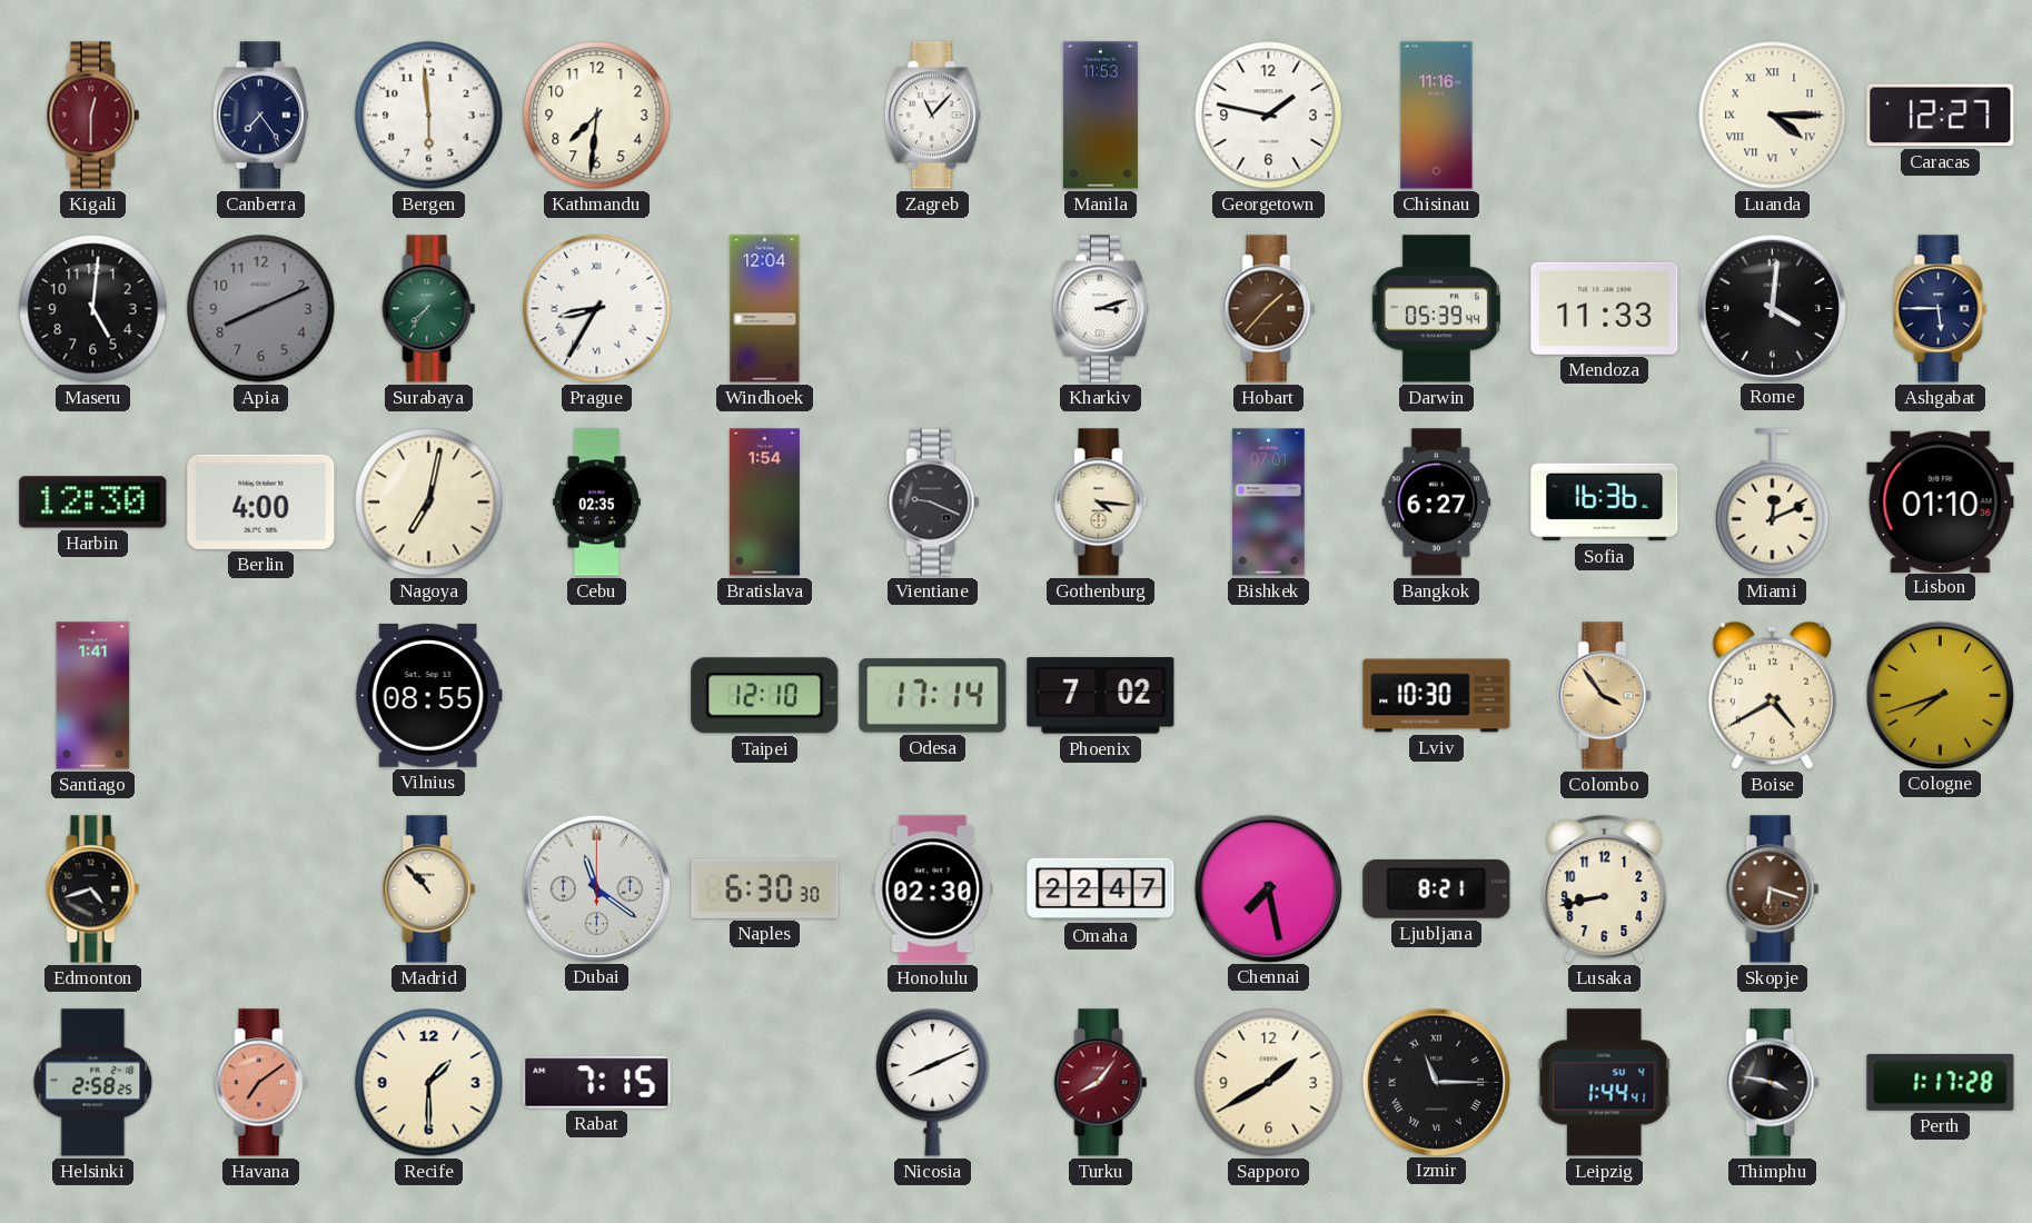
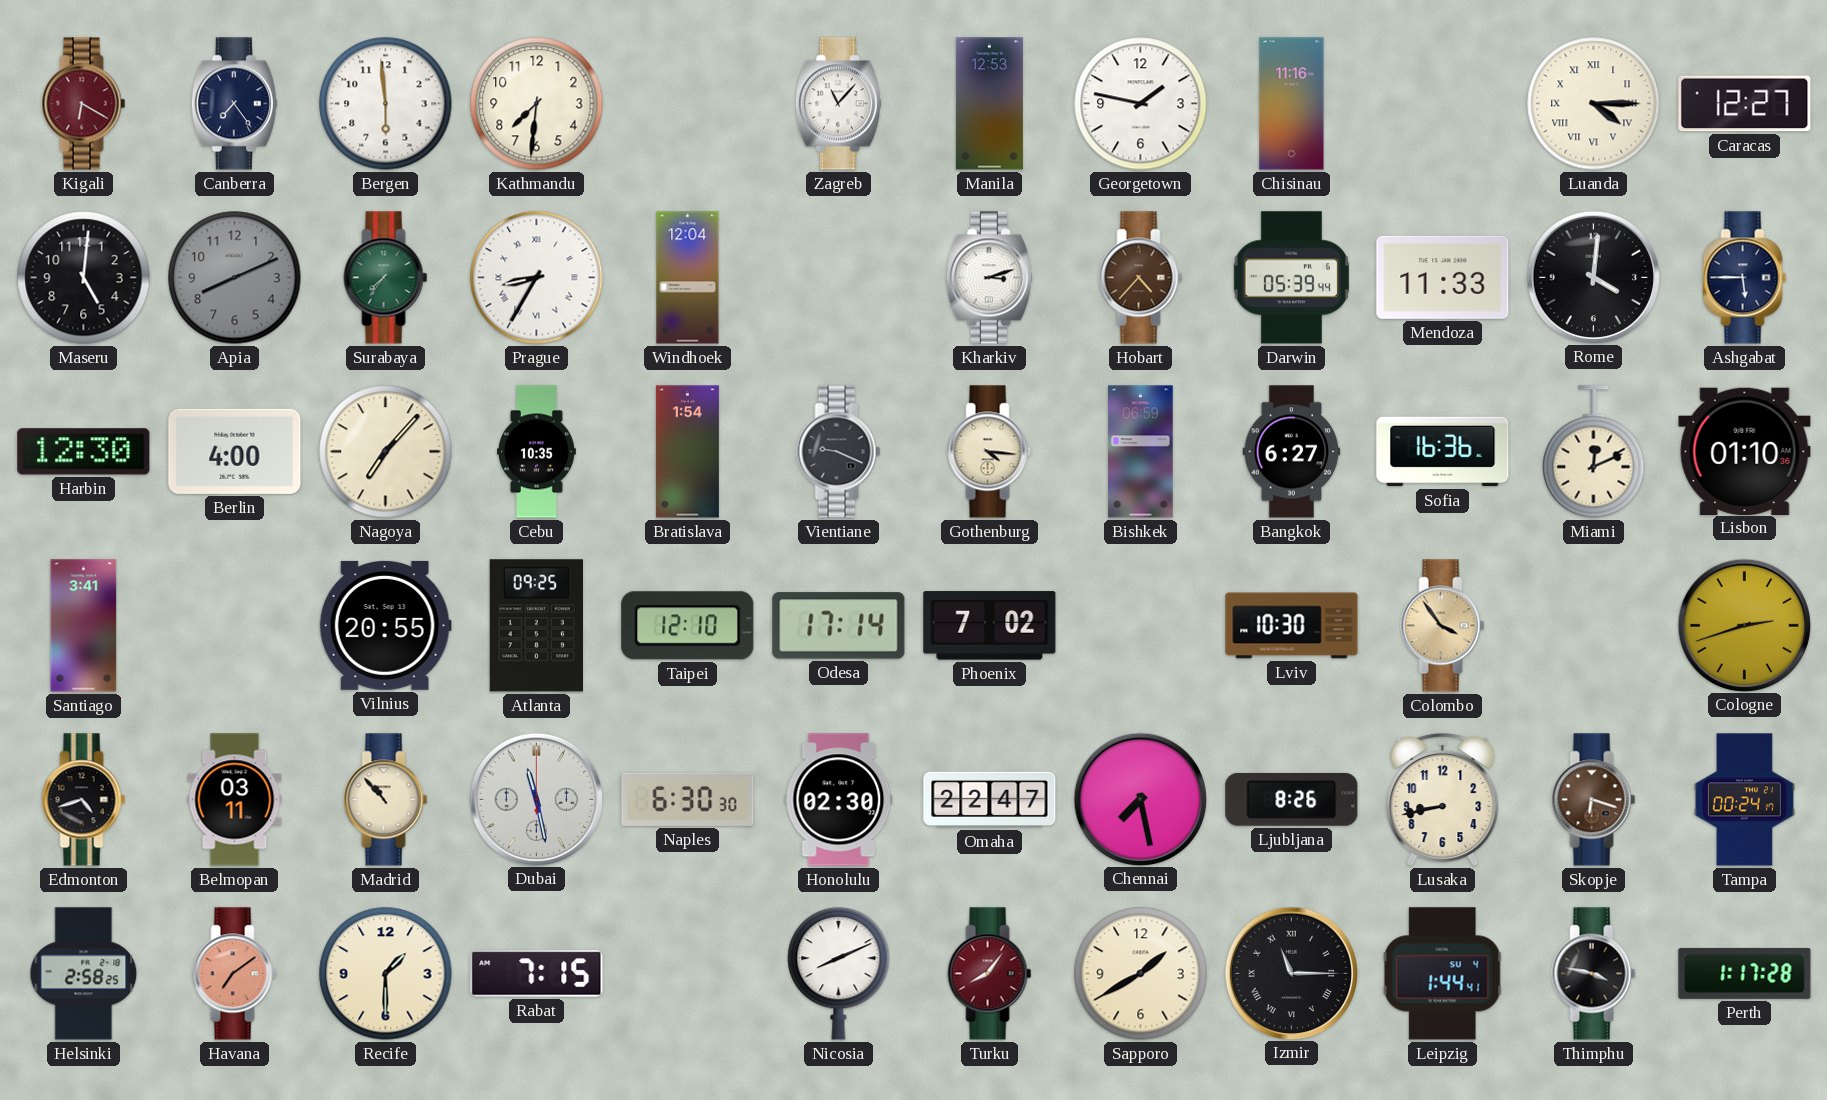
Kigali: 12:30 -> 6:20
Manila: 11:53 -> 12:53
Hobart: 1:37 -> 4:37
Nagoya: 7:02 -> 7:07
Cebu: 02:35 -> 10:35
Bishkek: 07:01 -> 06:59
Santiago: 1:41 -> 3:41
Vilnius: 08:55 -> 20:55
Atlanta: none -> 09:25
Boise: 4:40 -> none
Cologne: 7:42 -> 2:42
Belmopan: none -> 03:11
Dubai: 11:21 -> 11:28
Ljubljana: 8:21 -> 8:26
Tampa: none -> 00:24
